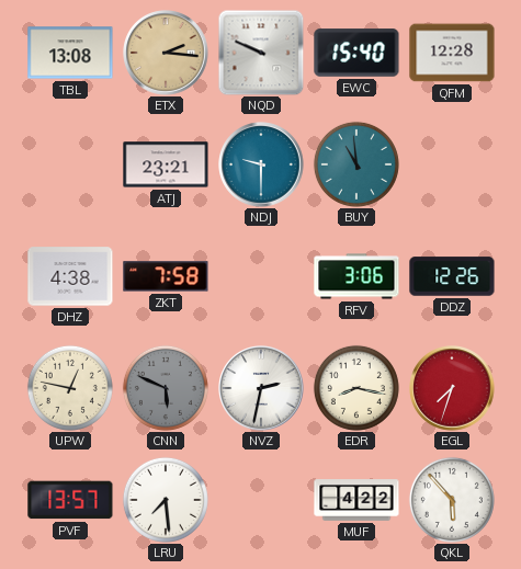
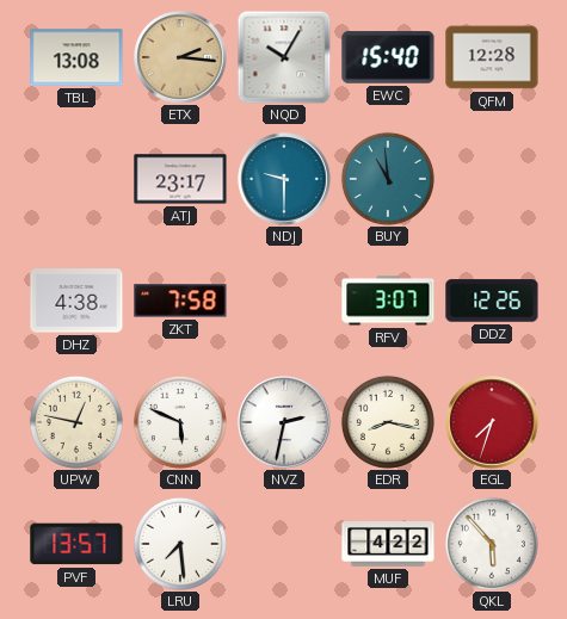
NQD: 9:49 -> 10:05
ATJ: 23:21 -> 23:17
RFV: 3:06 -> 3:07
CNN dial: grey -> white
